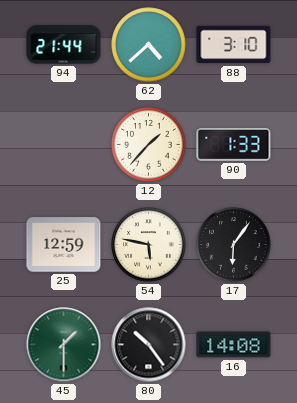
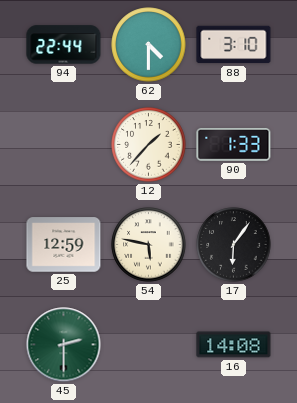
94: 21:44 -> 22:44
62: 4:38 -> 4:30
45: 1:30 -> 2:30
80: 10:24 -> none
